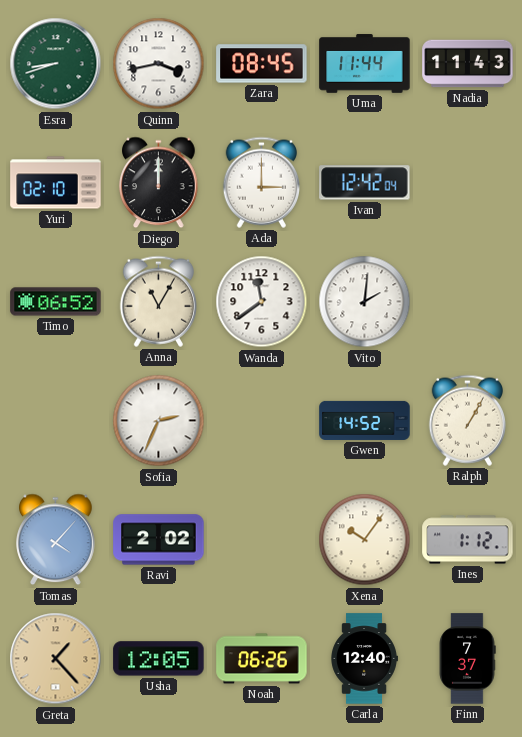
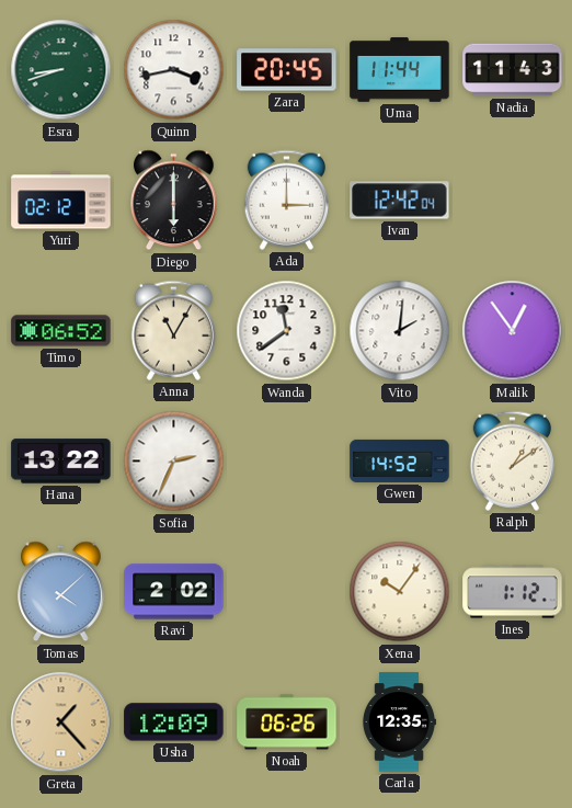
Zara: 08:45 -> 20:45
Yuri: 02:10 -> 02:12
Diego: 12:00 -> 6:00
Malik: none -> 12:54
Hana: none -> 13:22
Ralph: 1:05 -> 1:09
Tomas: 4:07 -> 4:08
Usha: 12:05 -> 12:09
Carla: 12:40 -> 12:35
Finn: 7:37 -> none
